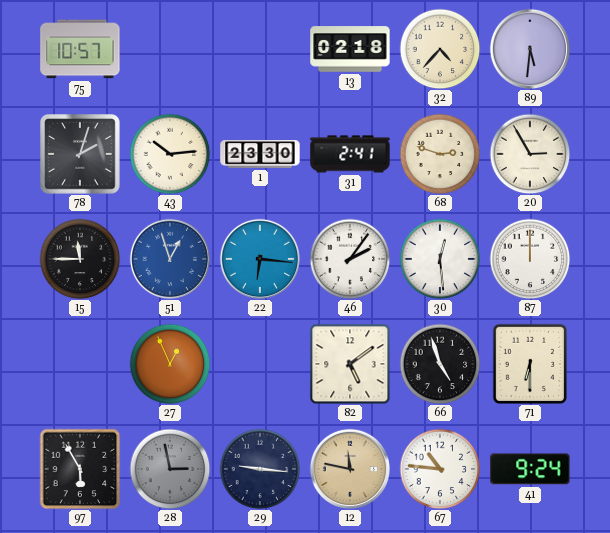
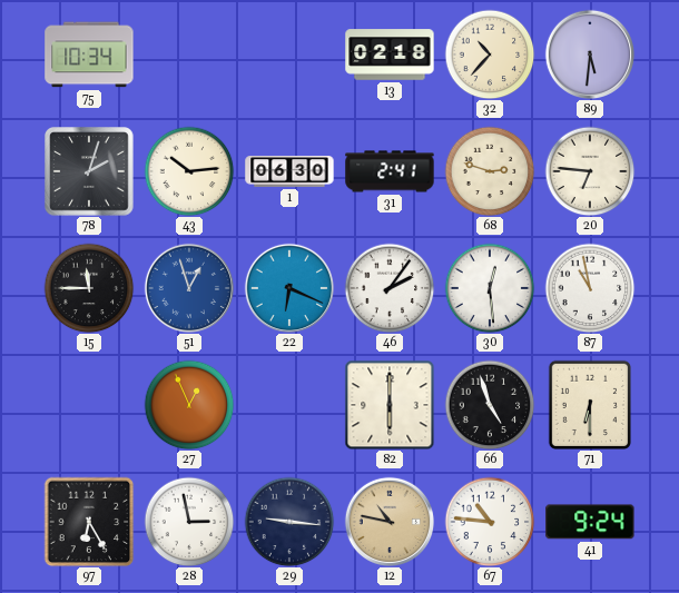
75: 10:57 -> 10:34
32: 4:37 -> 10:37
1: 23:30 -> 06:30
20: 2:55 -> 6:46
22: 6:16 -> 6:19
87: 12:00 -> 10:58
82: 5:09 -> 6:00
97: 5:55 -> 6:25
28 dial: grey -> white
12: 11:47 -> 10:47
